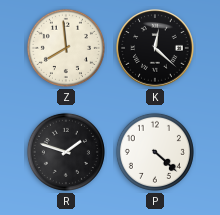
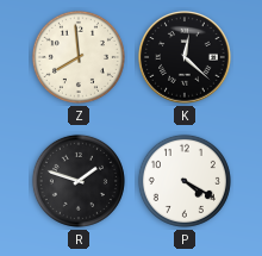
P: 4:22 -> 4:20
